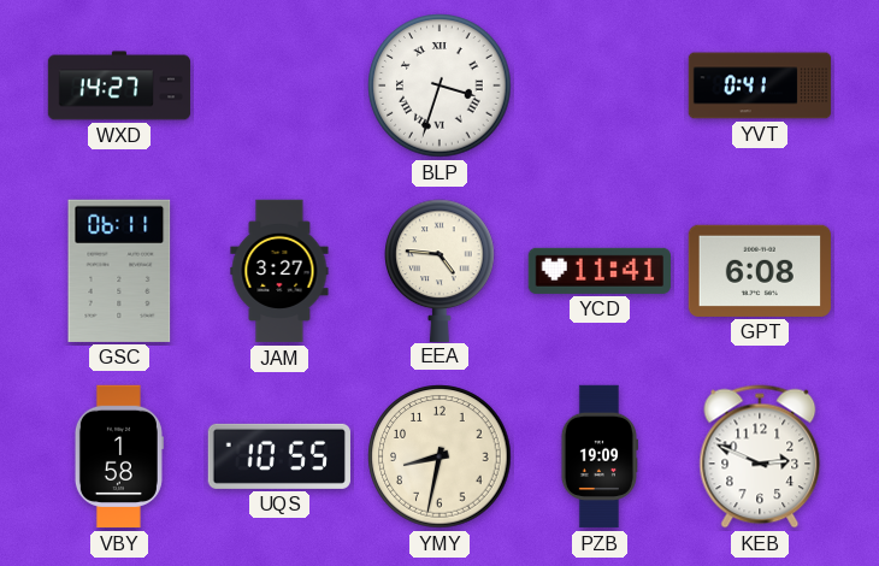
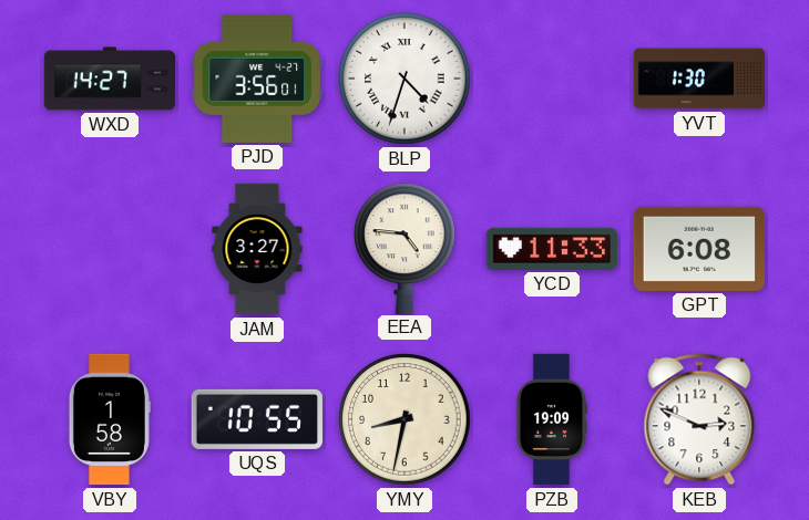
PJD: none -> 3:56
BLP: 3:33 -> 4:33
YVT: 0:41 -> 1:30
GSC: 06:11 -> none
YCD: 11:41 -> 11:33
